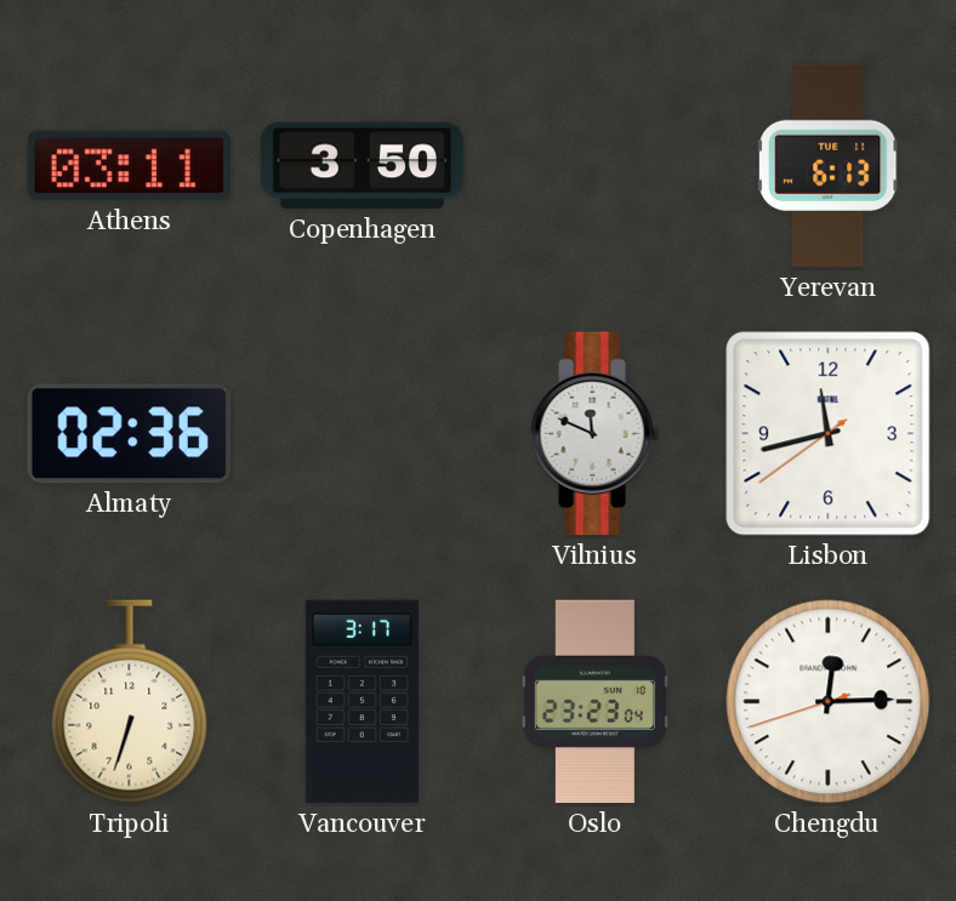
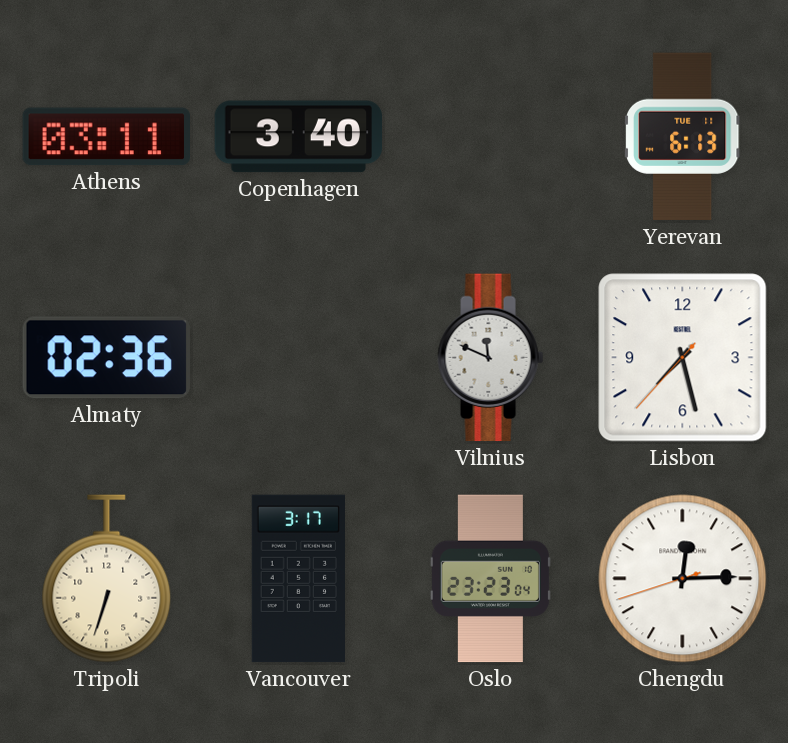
Copenhagen: 3:50 -> 3:40
Lisbon: 11:42 -> 7:27
